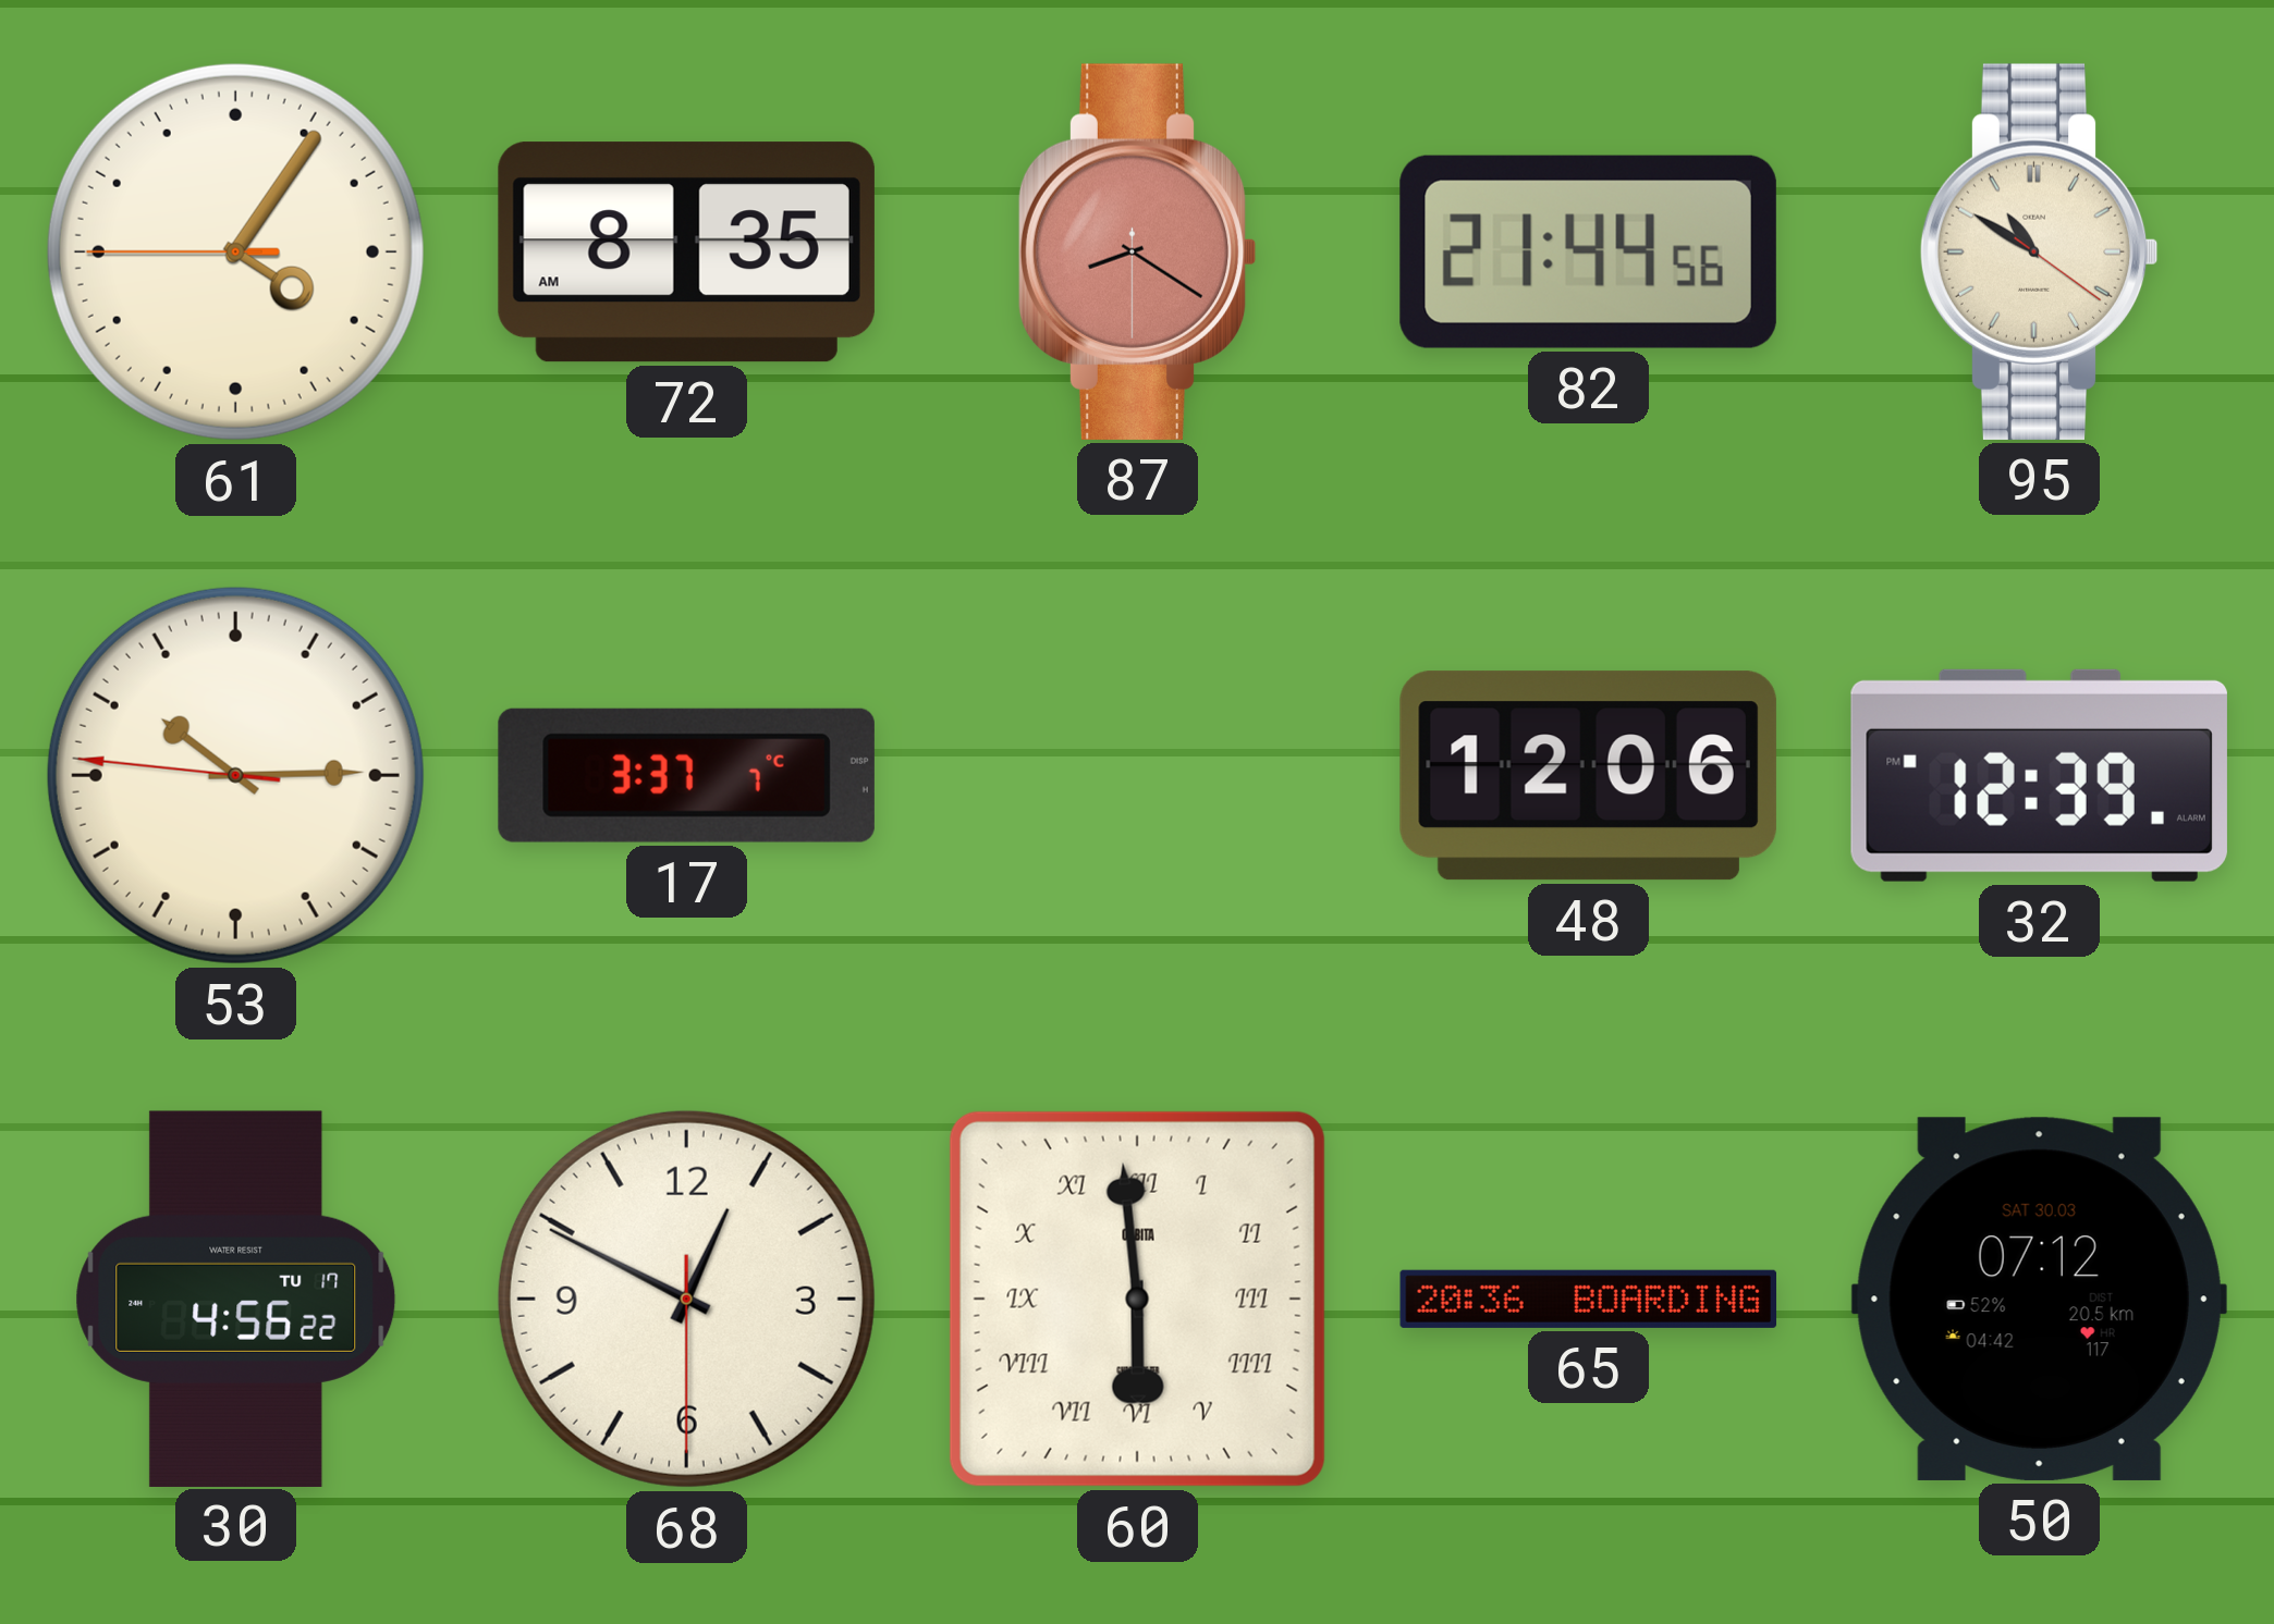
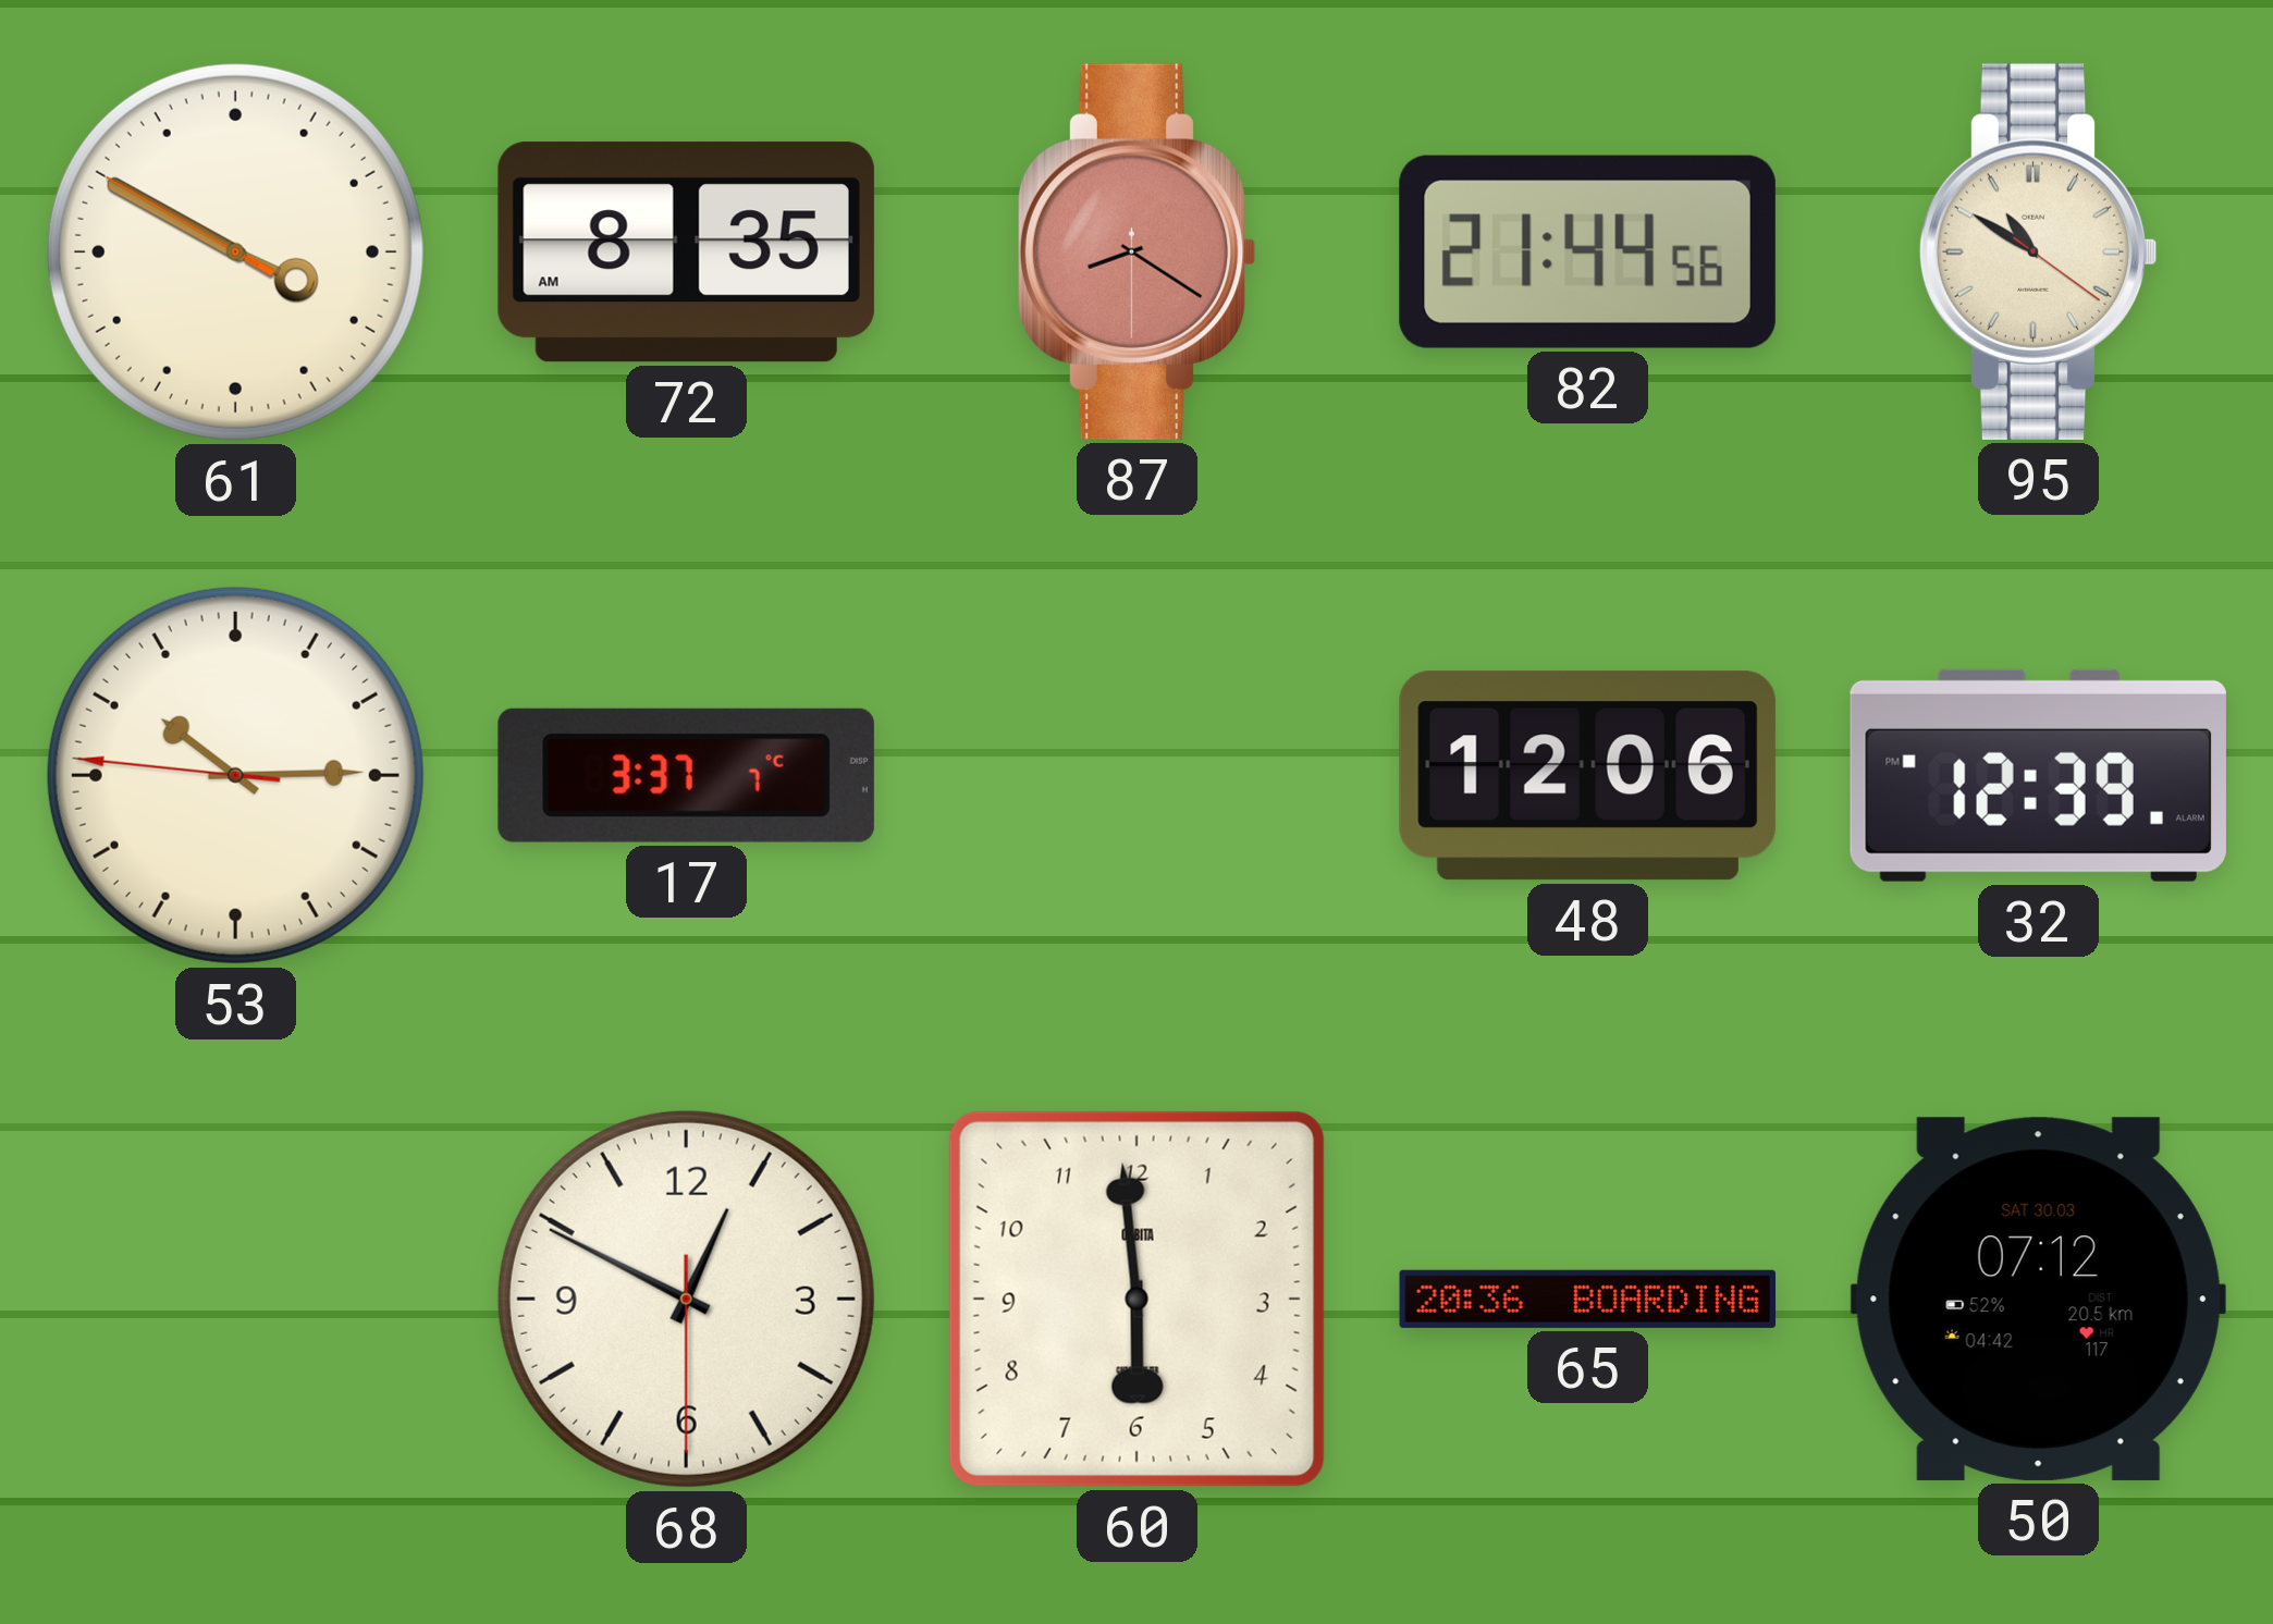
61: 4:05 -> 3:49
30: 4:56 -> none
60 numerals: Roman -> Arabic
